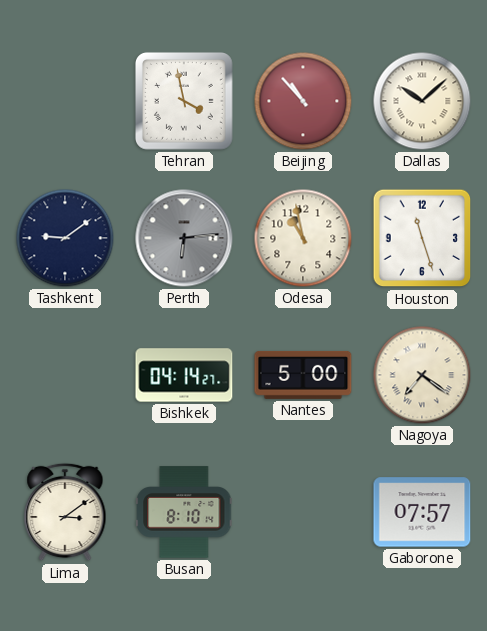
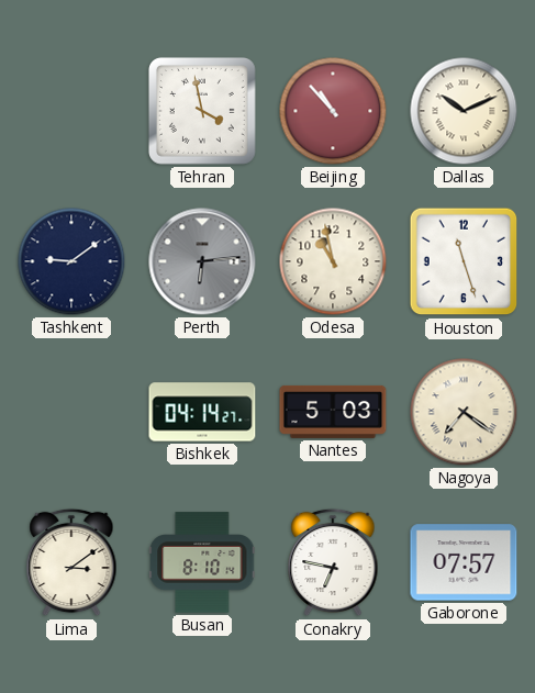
Dallas: 10:08 -> 10:11
Nantes: 5:00 -> 5:03
Conakry: none -> 6:47
